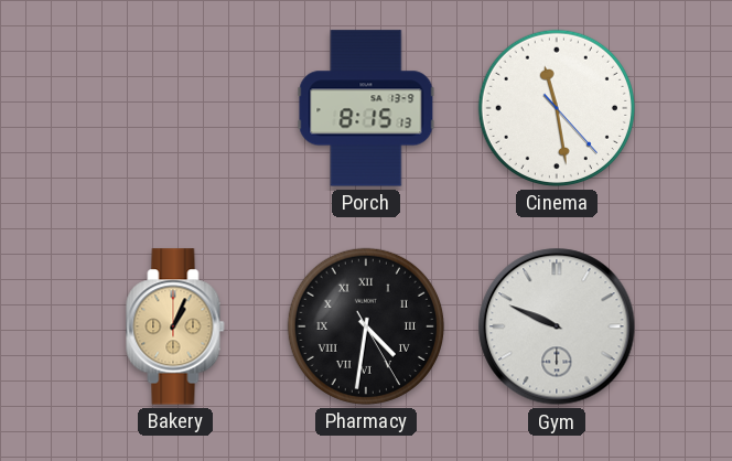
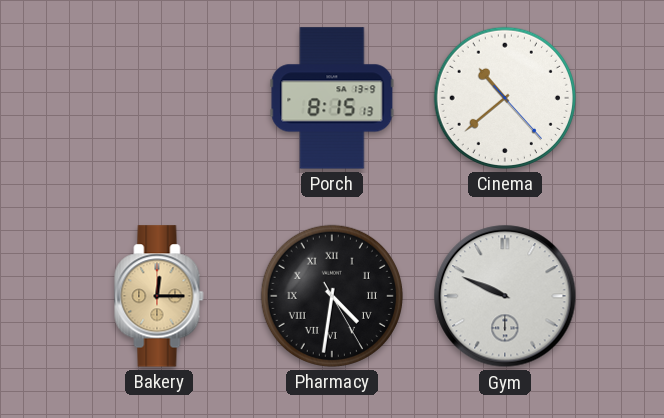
Cinema: 11:28 -> 10:38
Bakery: 1:04 -> 12:15
